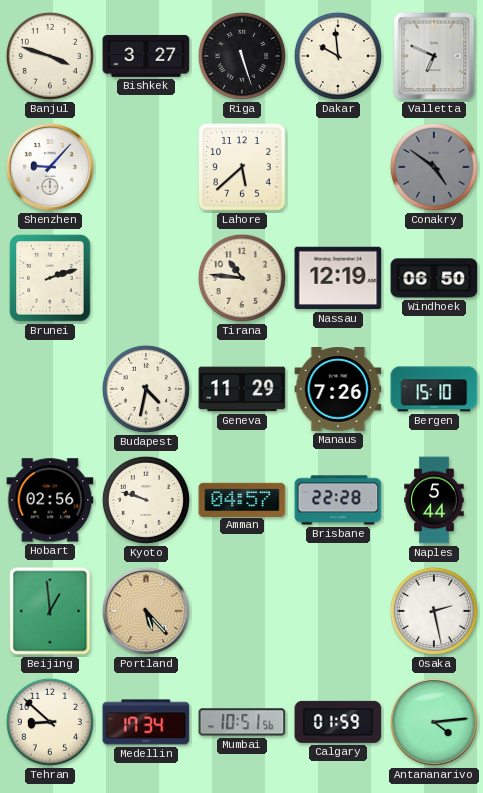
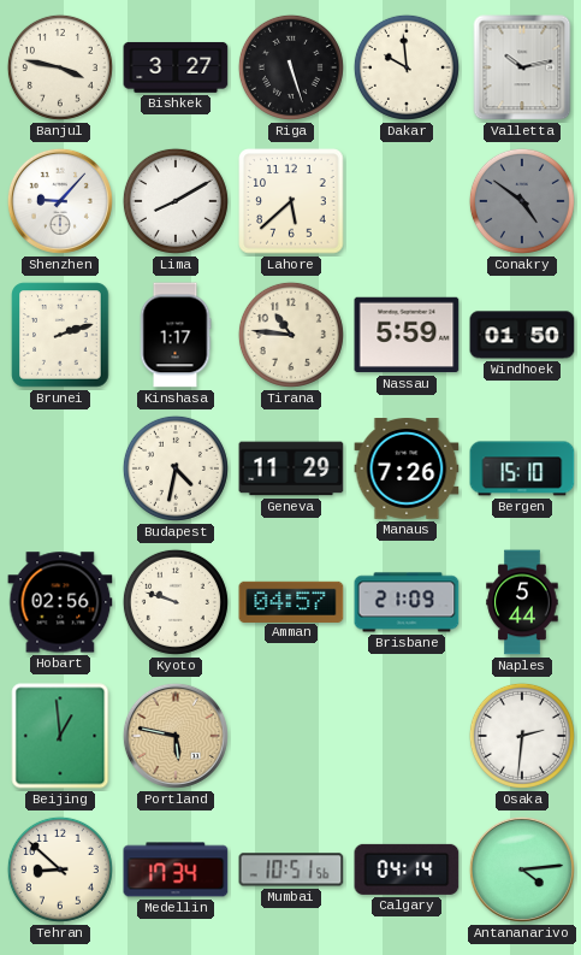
Banjul: 3:48 -> 3:47
Valletta: 6:49 -> 10:13
Lima: none -> 8:10
Kinshasa: none -> 1:17
Nassau: 12:19 -> 5:59
Windhoek: 06:50 -> 01:50
Brisbane: 22:28 -> 21:09
Portland: 5:23 -> 5:47
Osaka: 2:28 -> 2:31
Calgary: 01:59 -> 04:14
